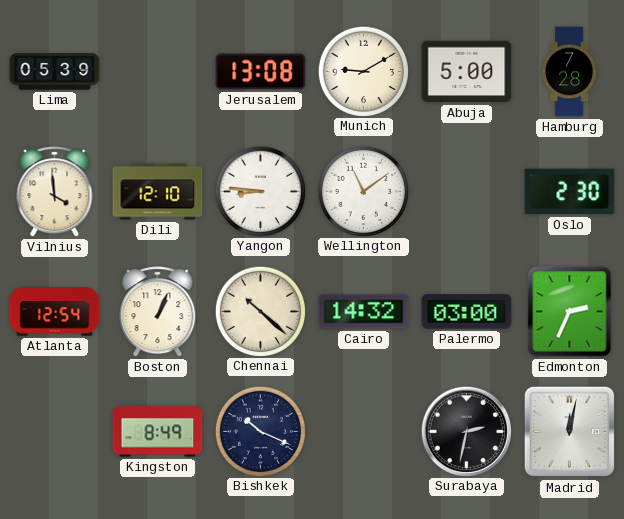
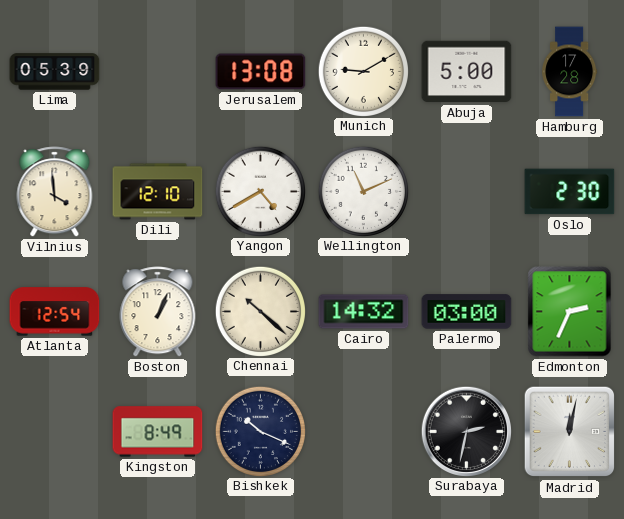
Hamburg: 7:28 -> 17:28
Yangon: 8:46 -> 4:40
Wellington: 11:09 -> 11:11
